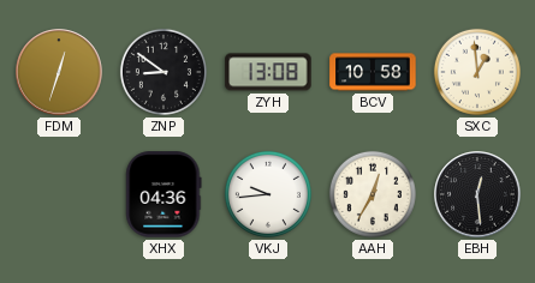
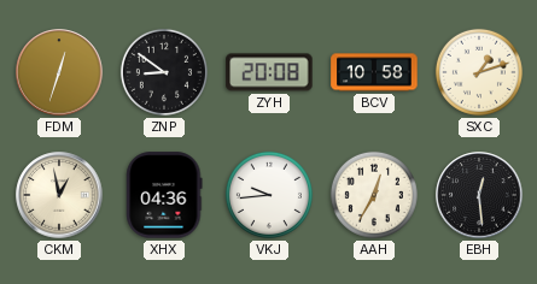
ZYH: 13:08 -> 20:08
SXC: 12:59 -> 1:12
CKM: none -> 12:58
